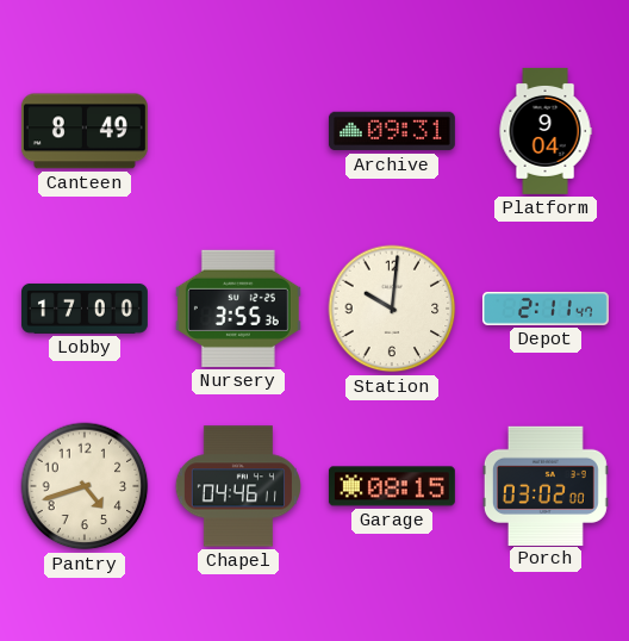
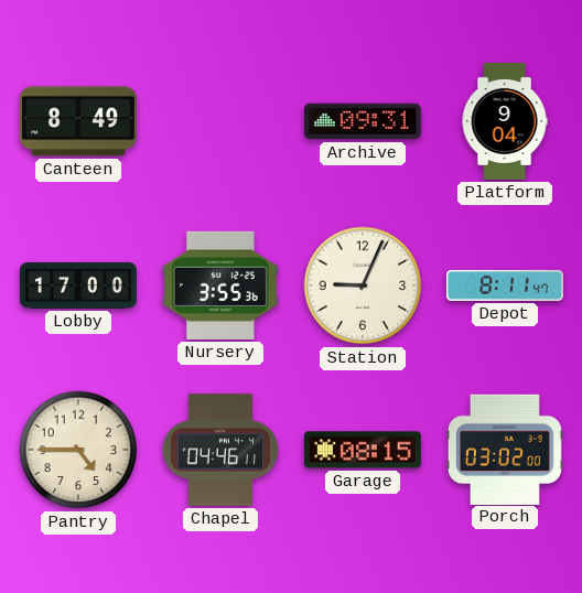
Station: 10:01 -> 9:04
Depot: 2:11 -> 8:11
Pantry: 4:42 -> 4:45
